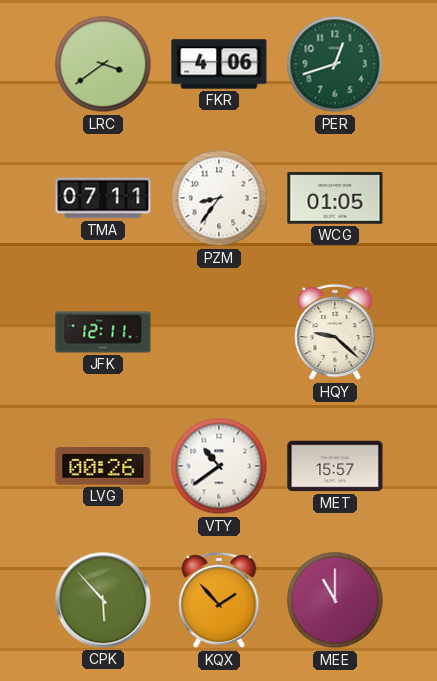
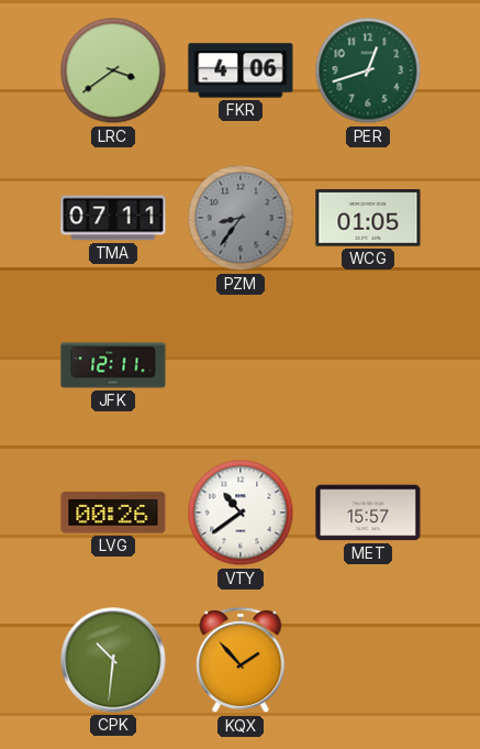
PZM dial: white -> grey
HQY: 9:22 -> none
CPK: 5:53 -> 10:31
MEE: 11:00 -> none
